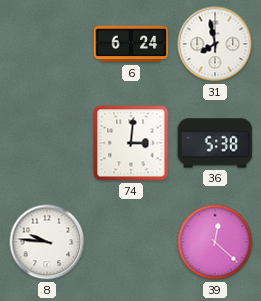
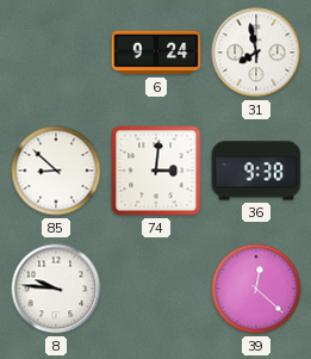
6: 6:24 -> 9:24
85: none -> 8:52
36: 5:38 -> 9:38
